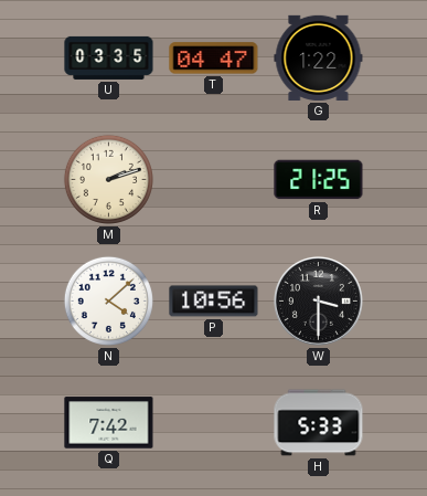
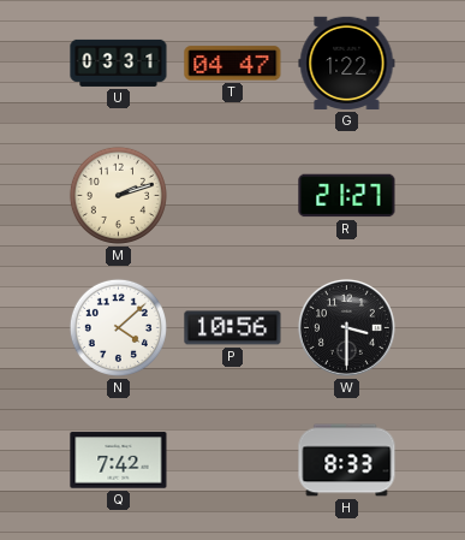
U: 03:35 -> 03:31
R: 21:25 -> 21:27
H: 5:33 -> 8:33
